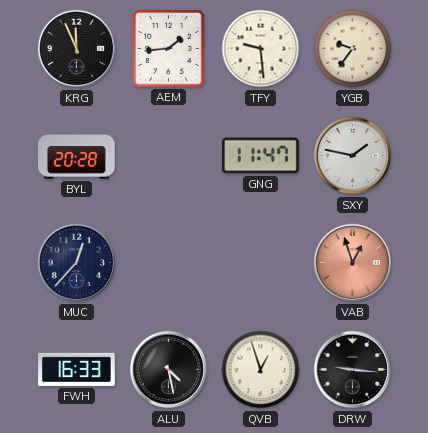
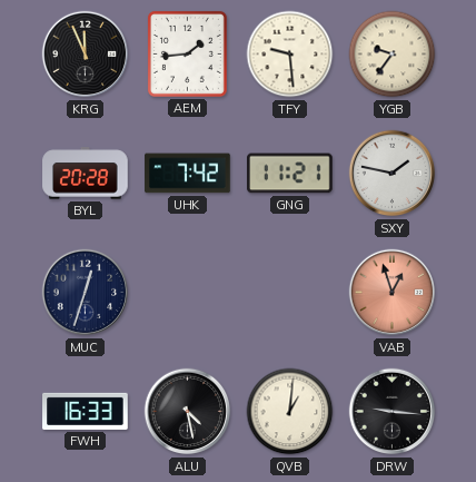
UHK: none -> 7:42
GNG: 11:47 -> 11:21
MUC: 12:37 -> 12:33
QVB: 12:57 -> 1:01
